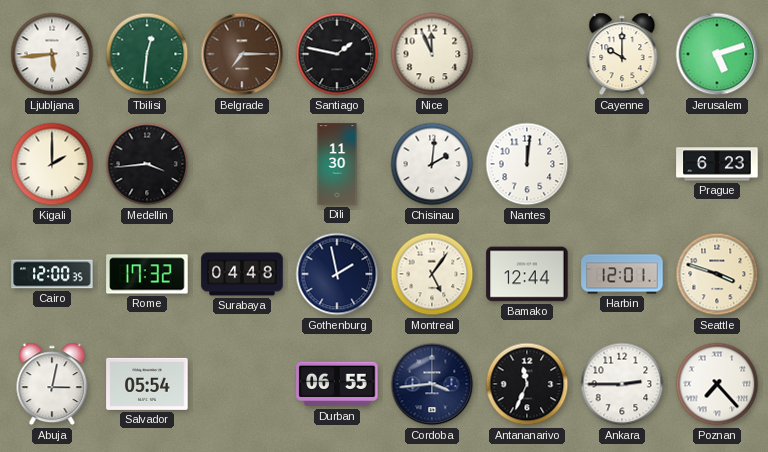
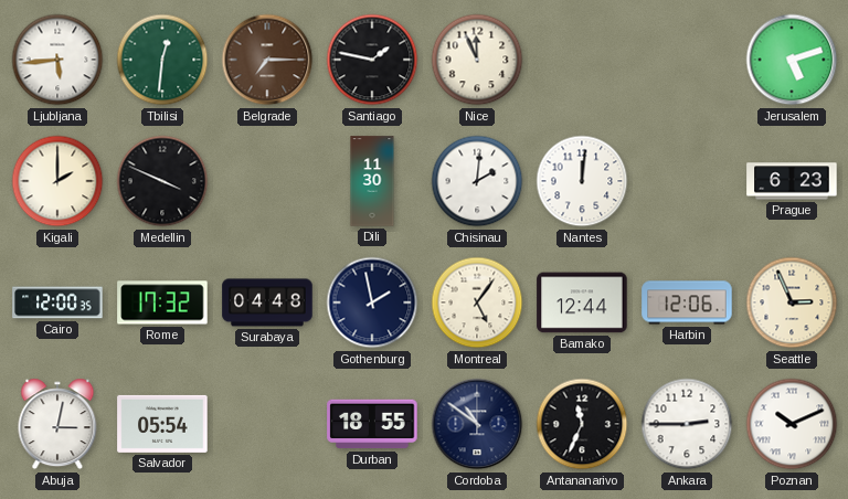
Cayenne: 10:00 -> none
Medellin: 3:44 -> 3:49
Harbin: 12:01 -> 12:06
Seattle: 3:48 -> 2:56
Durban: 06:55 -> 18:55
Cordoba: 3:44 -> 10:51
Poznan: 7:23 -> 10:11
